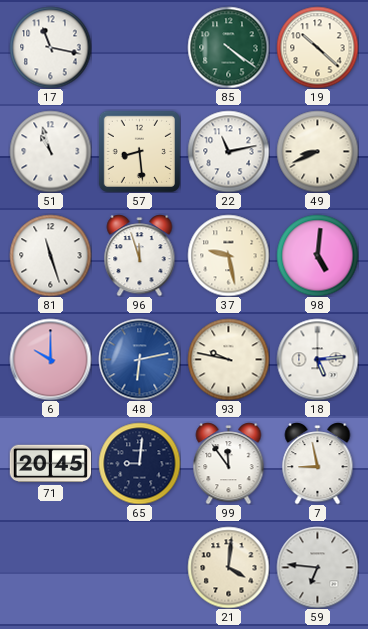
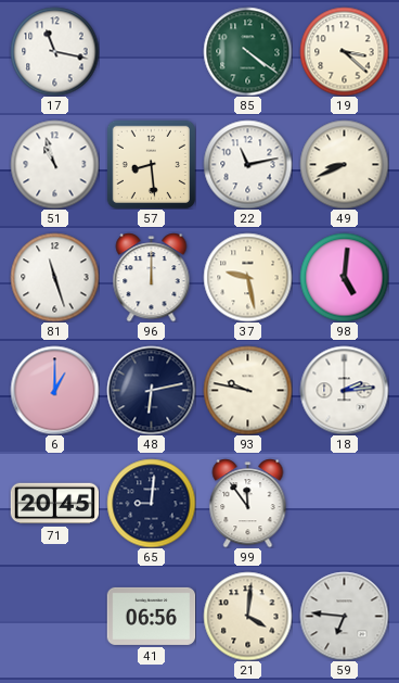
19: 10:22 -> 3:22
96: 11:57 -> 12:00
6: 10:00 -> 1:00
48 dial: blue -> navy
18: 5:14 -> 2:14
7: 8:58 -> none
41: none -> 06:56
